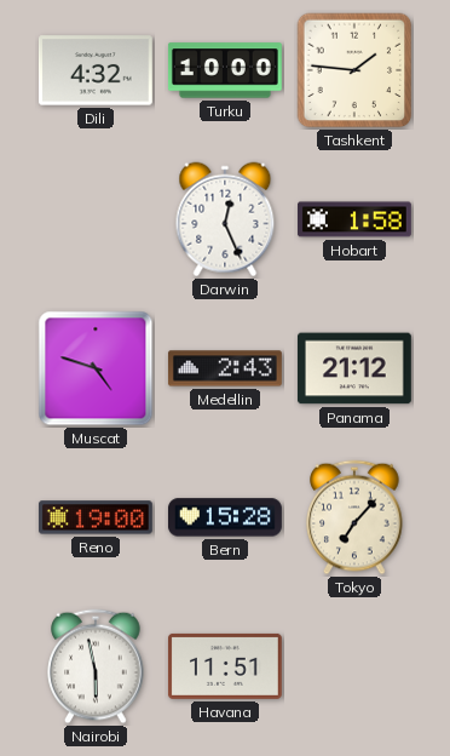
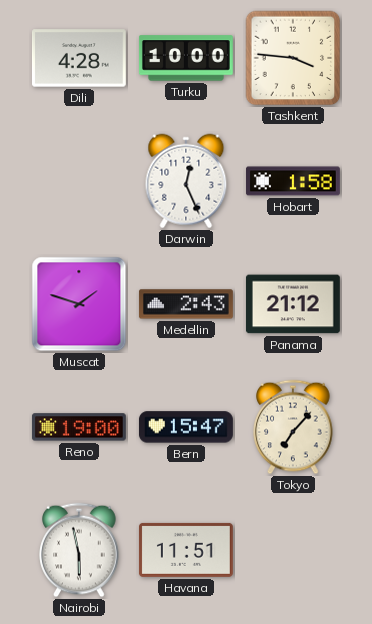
Dili: 4:32 -> 4:28
Tashkent: 1:46 -> 3:46
Muscat: 4:48 -> 1:48
Bern: 15:28 -> 15:47
